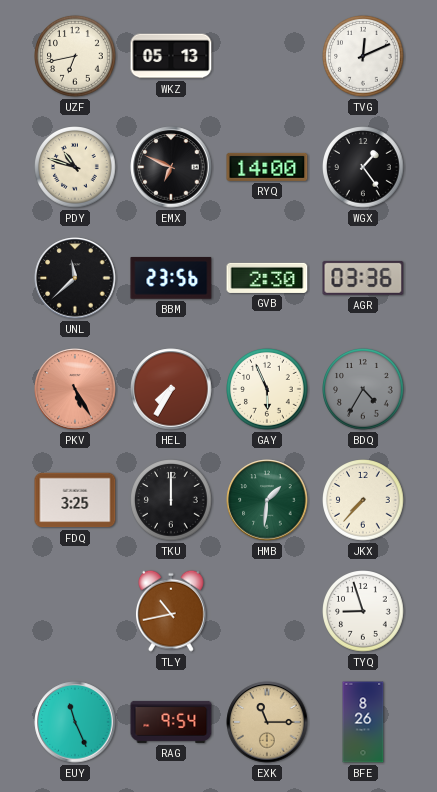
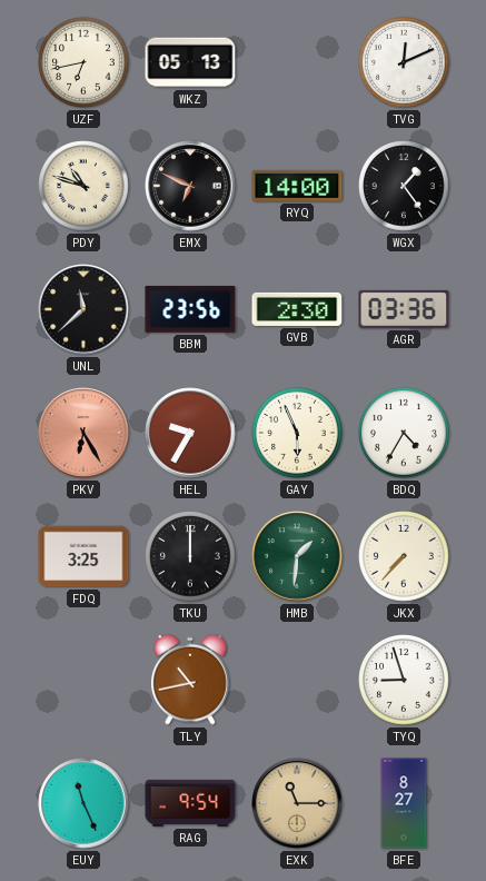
PKV: 5:25 -> 6:25
HEL: 7:35 -> 9:35
BDQ dial: grey -> white
BFE: 8:26 -> 8:27
